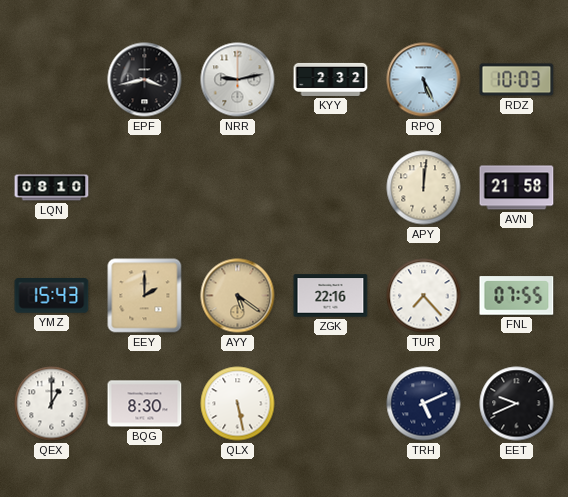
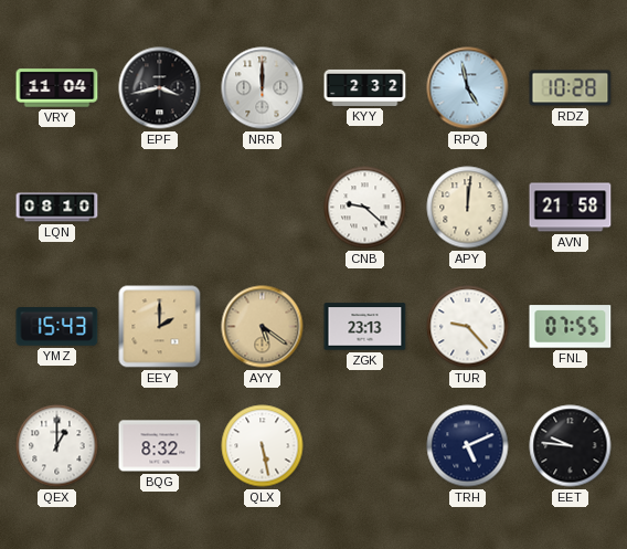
VRY: none -> 11:04
NRR: 9:13 -> 12:00
RPQ: 5:26 -> 4:58
RDZ: 10:03 -> 10:28
CNB: none -> 9:22
ZGK: 22:16 -> 23:13
TUR: 7:23 -> 9:23
BQG: 8:30 -> 8:32
EET: 9:41 -> 9:46
